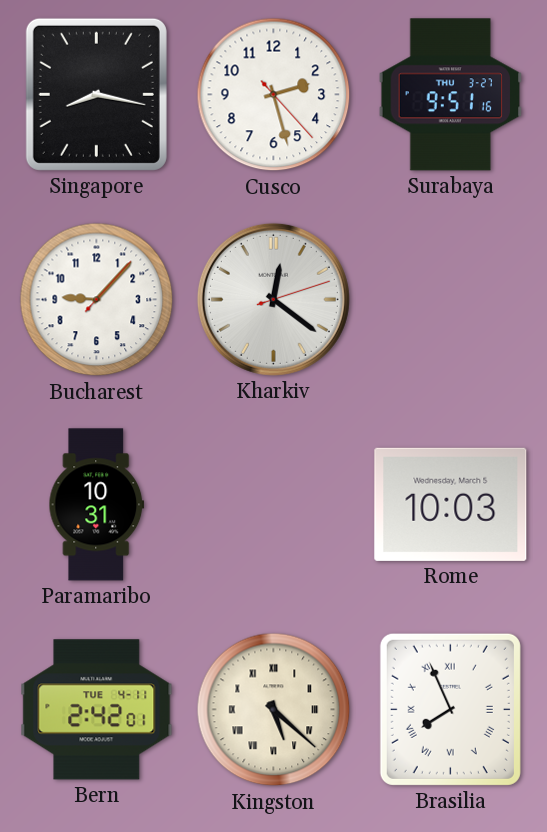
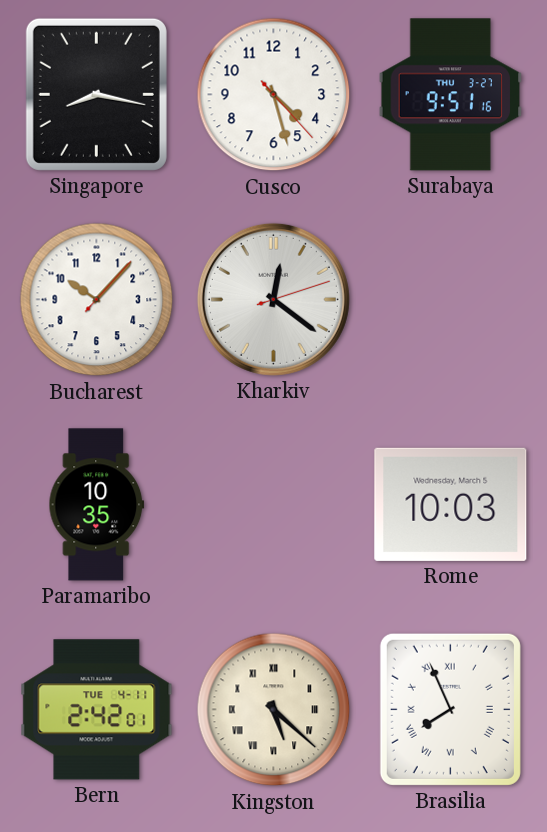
Cusco: 2:27 -> 4:27
Bucharest: 9:07 -> 10:07
Paramaribo: 10:31 -> 10:35
